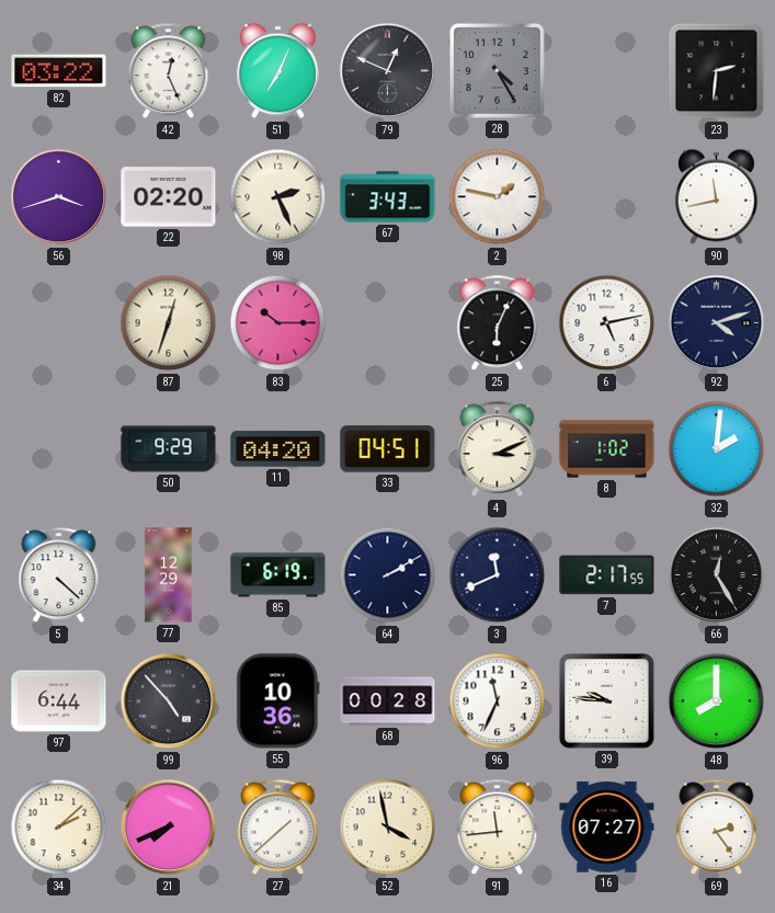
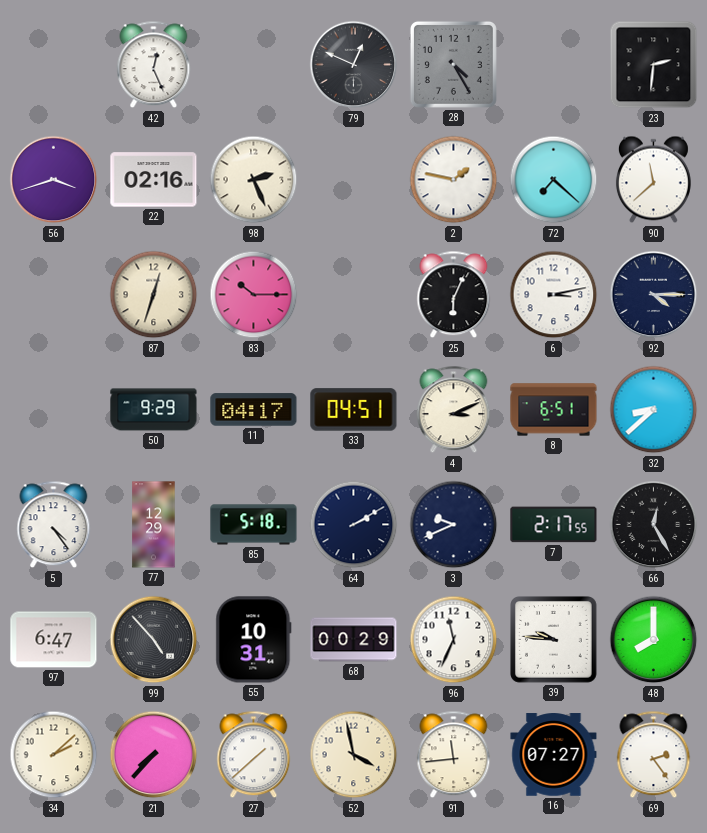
82: 03:22 -> none
51: 7:04 -> none
22: 02:20 -> 02:16
67: 3:43 -> none
72: none -> 7:22
90: 11:43 -> 11:38
6: 5:13 -> 3:13
92: 4:12 -> 4:15
11: 04:20 -> 04:17
8: 1:02 -> 6:51
32: 2:01 -> 8:38
5: 4:22 -> 4:24
85: 6:19 -> 5:18
3: 11:41 -> 9:41
97: 6:44 -> 6:47
55: 10:36 -> 10:31
68: 00:28 -> 00:29
21: 7:41 -> 7:37
